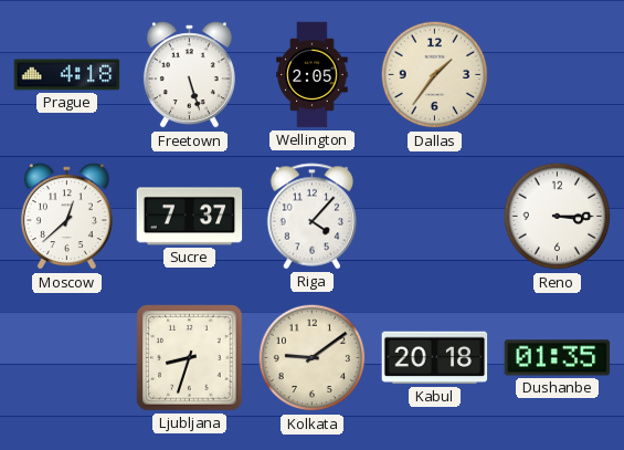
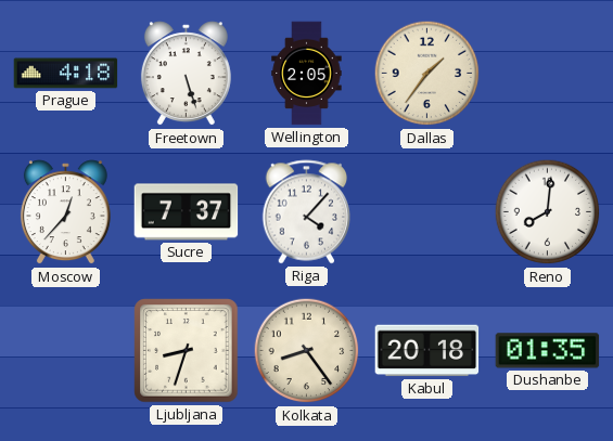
Moscow: 12:38 -> 12:37
Reno: 3:15 -> 8:01
Kolkata: 9:09 -> 8:24
